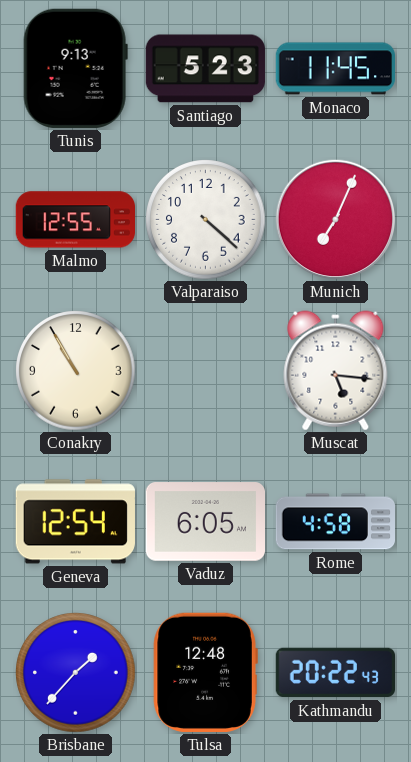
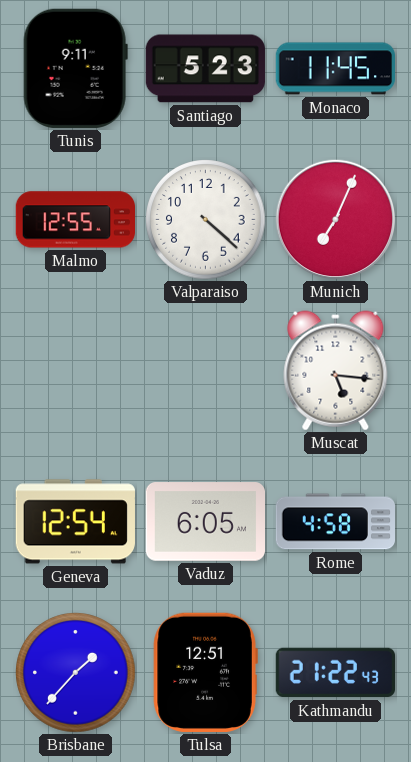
Tunis: 9:13 -> 9:11
Conakry: 10:55 -> none
Tulsa: 12:48 -> 12:51
Kathmandu: 20:22 -> 21:22
